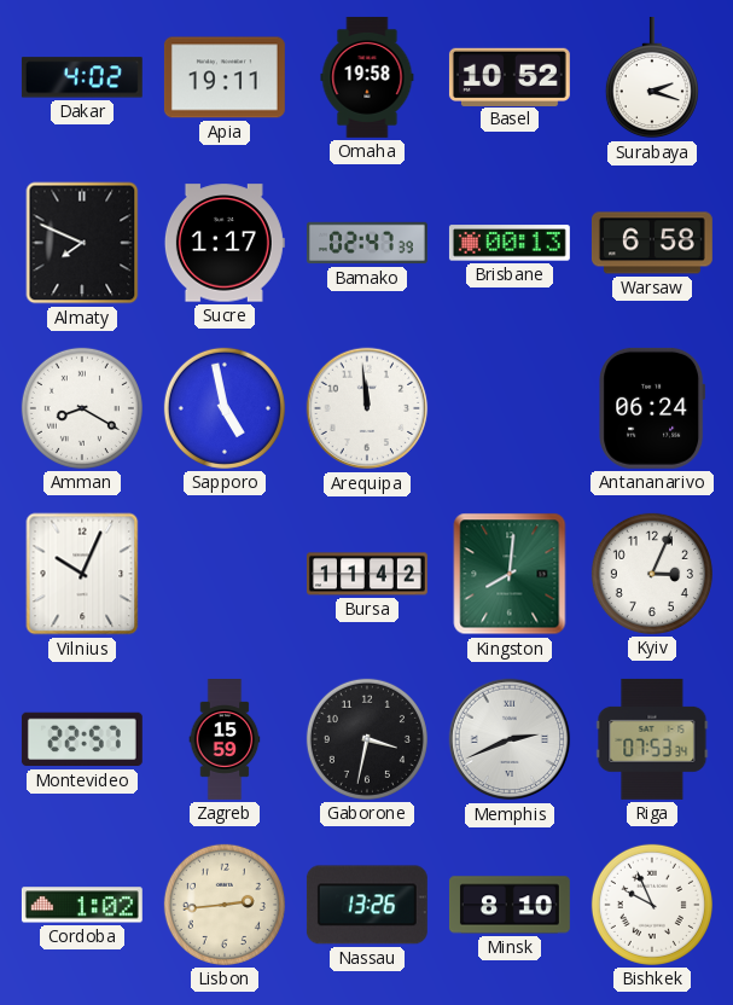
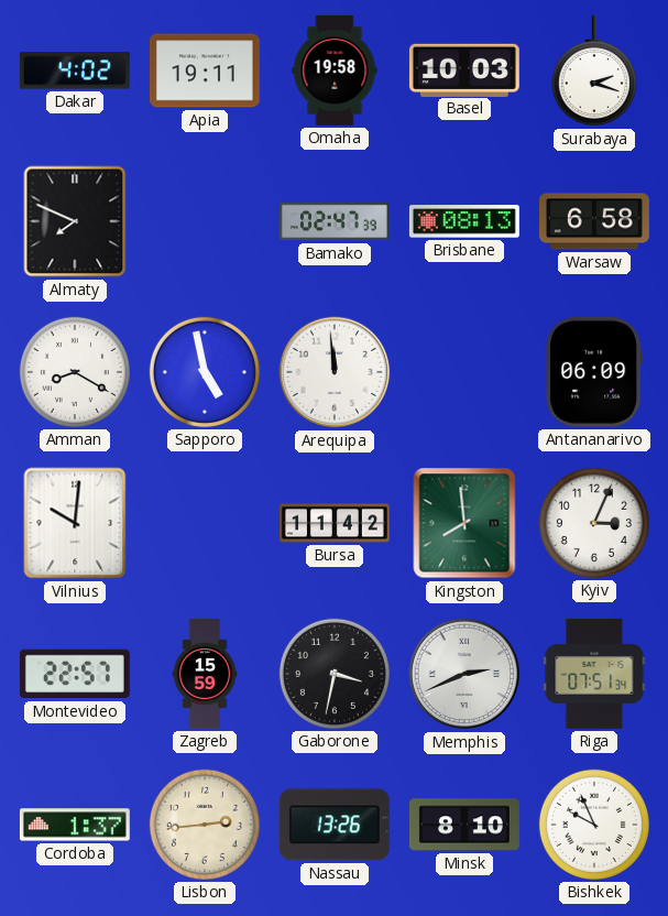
Basel: 10:52 -> 10:03
Sucre: 1:17 -> none
Brisbane: 00:13 -> 08:13
Antananarivo: 06:24 -> 06:09
Vilnius: 10:04 -> 10:01
Kingston: 8:01 -> 7:59
Riga: 07:53 -> 07:51
Cordoba: 1:02 -> 1:37
